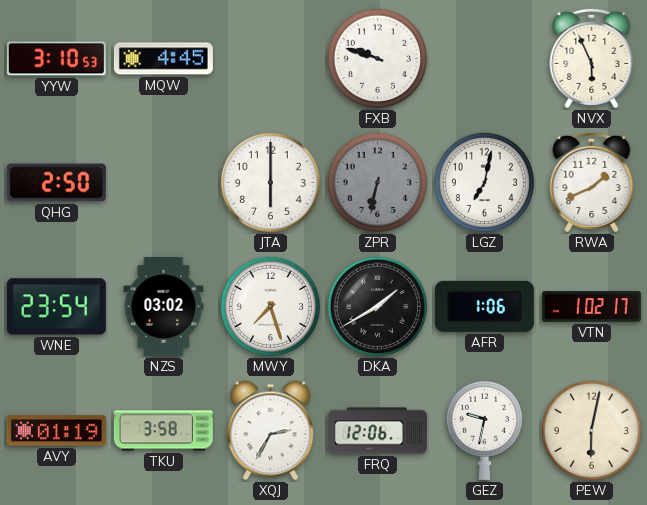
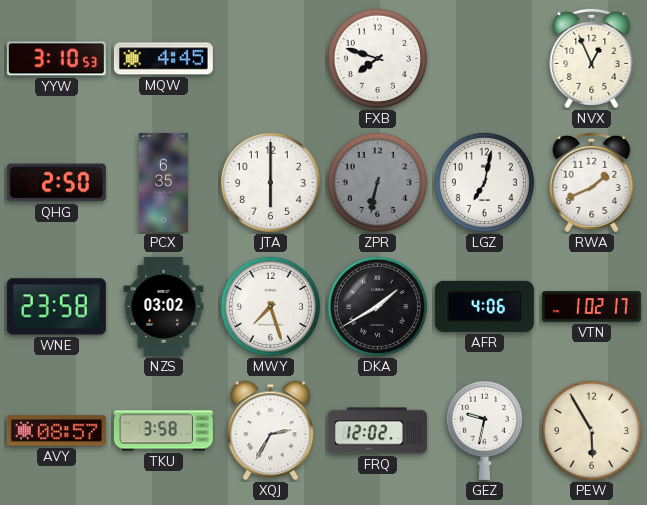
FXB: 9:48 -> 7:48
NVX: 5:56 -> 12:56
PCX: none -> 6:35
WNE: 23:54 -> 23:58
AFR: 1:06 -> 4:06
AVY: 01:19 -> 08:57
FRQ: 12:06 -> 12:02
PEW: 6:02 -> 5:55
